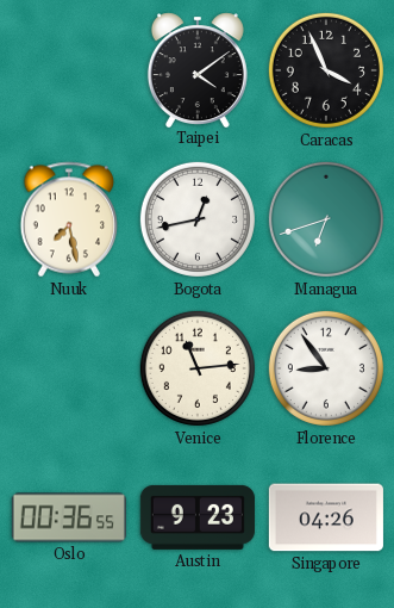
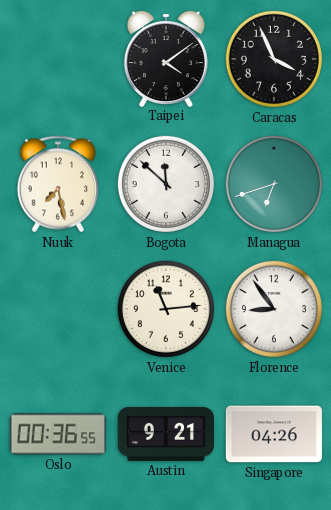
Bogota: 12:43 -> 11:52
Austin: 9:23 -> 9:21
